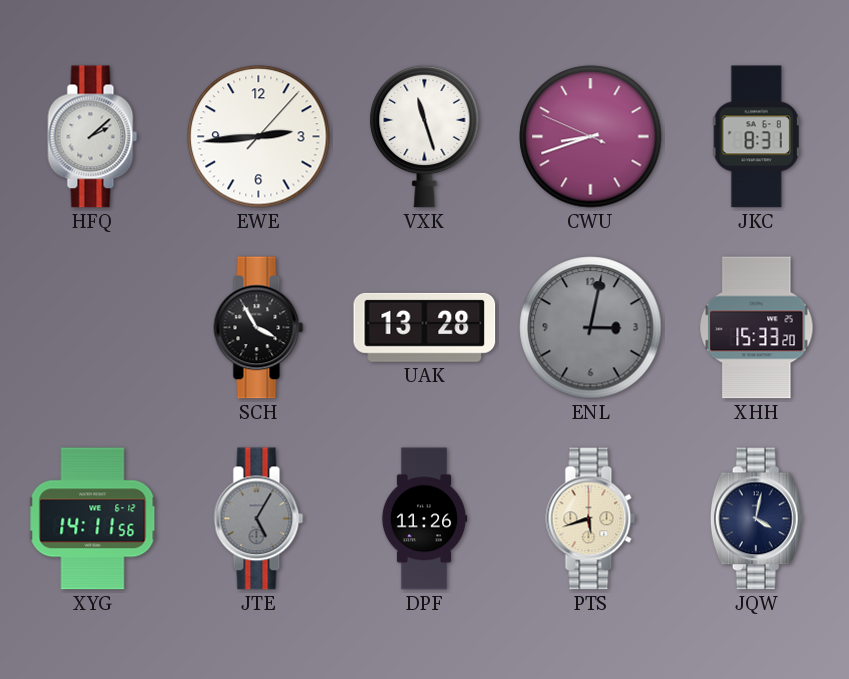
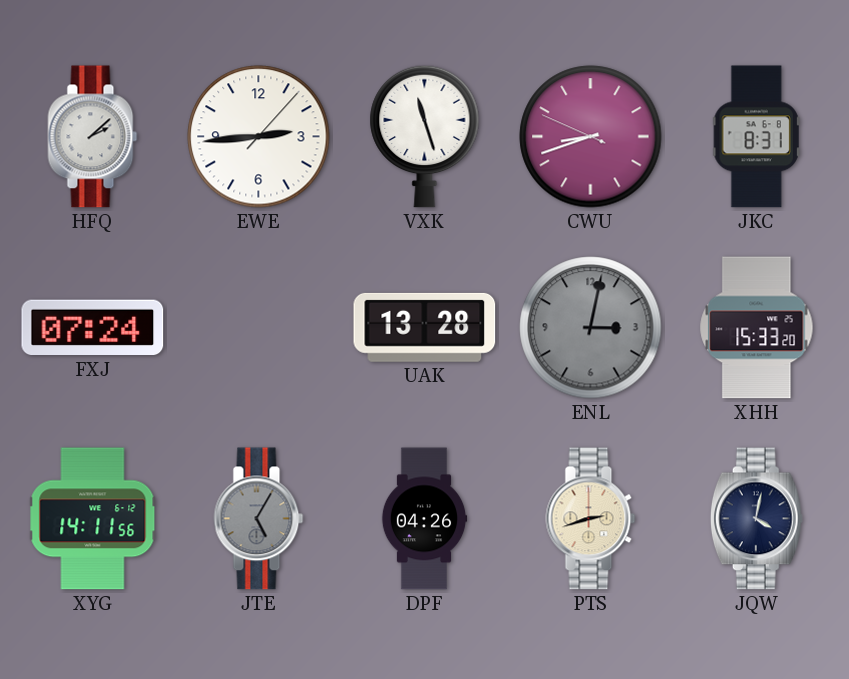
FXJ: none -> 07:24
SCH: 3:55 -> none
DPF: 11:26 -> 04:26
PTS: 5:42 -> 2:42
